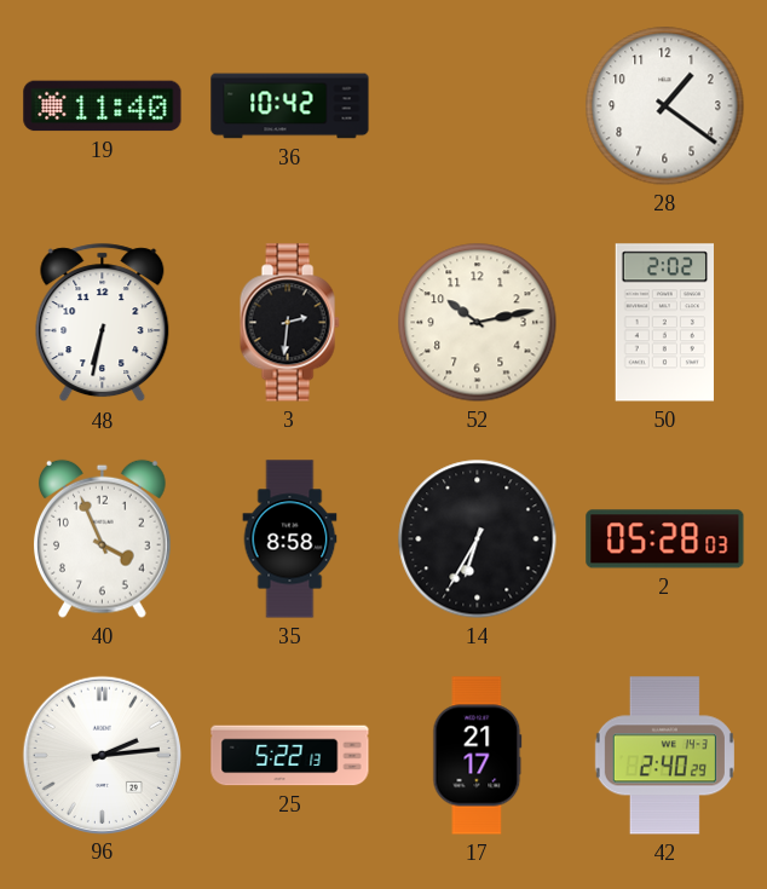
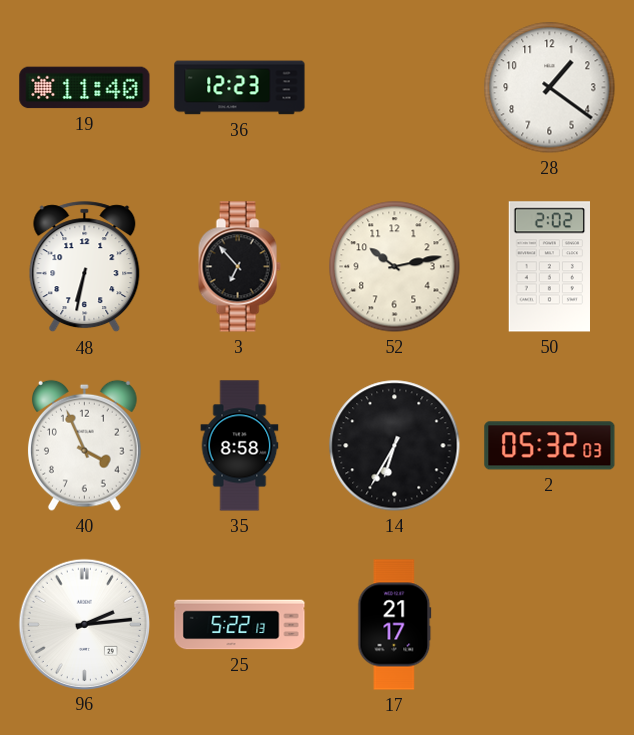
36: 10:42 -> 12:23
3: 2:31 -> 6:53
2: 05:28 -> 05:32
42: 2:40 -> none
